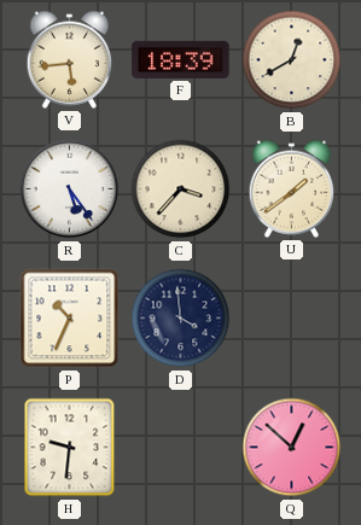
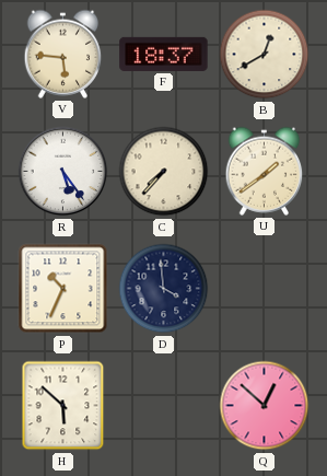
V: 5:44 -> 5:46
F: 18:39 -> 18:37
C: 3:37 -> 7:37
H: 9:31 -> 5:52
